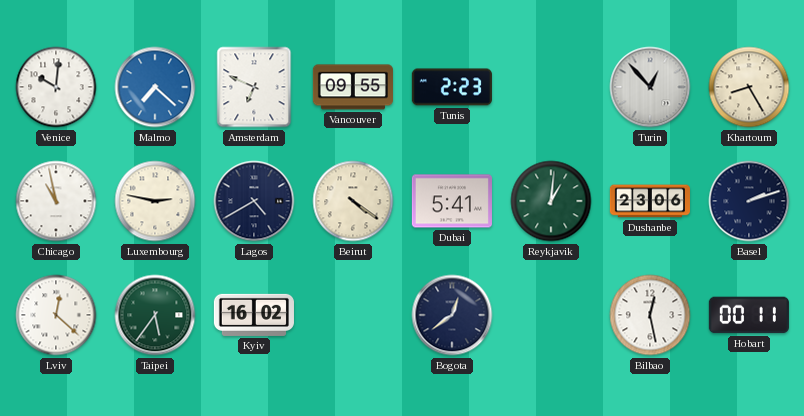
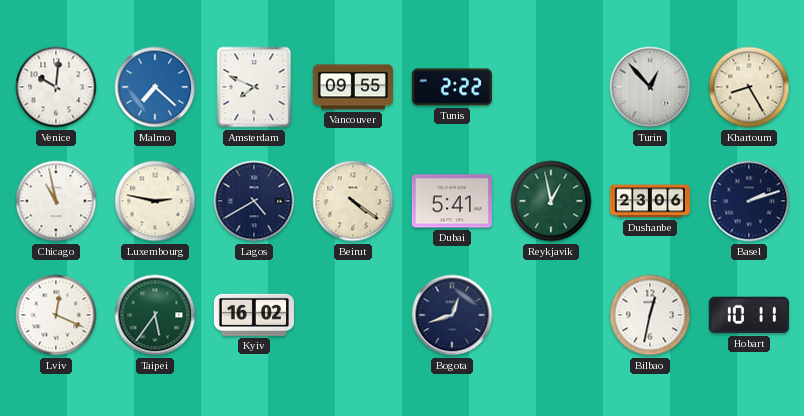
Amsterdam: 6:49 -> 7:49
Tunis: 2:23 -> 2:22
Reykjavik: 1:01 -> 12:58
Lviv: 12:22 -> 12:19
Bogota: 12:39 -> 12:42
Bilbao: 12:28 -> 12:32
Hobart: 00:11 -> 10:11
